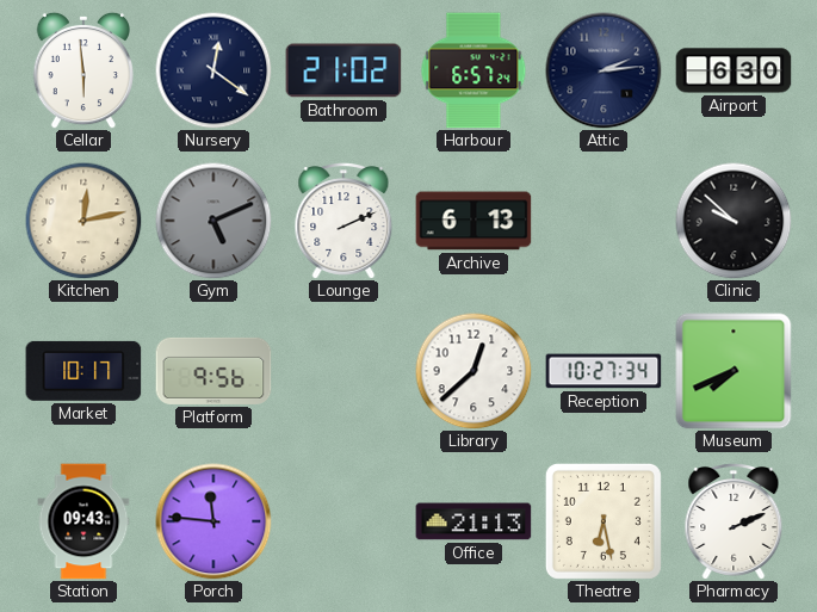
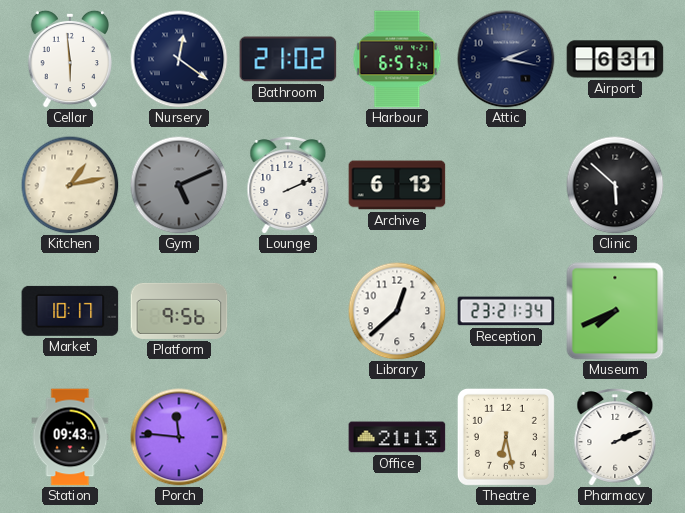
Attic: 2:14 -> 2:17
Airport: 6:30 -> 6:31
Kitchen: 12:13 -> 1:13
Clinic: 9:52 -> 5:52
Reception: 10:27 -> 23:21
